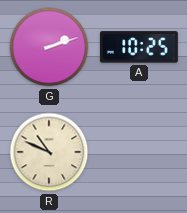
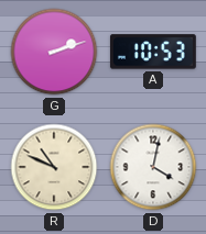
A: 10:25 -> 10:53
D: none -> 4:02
